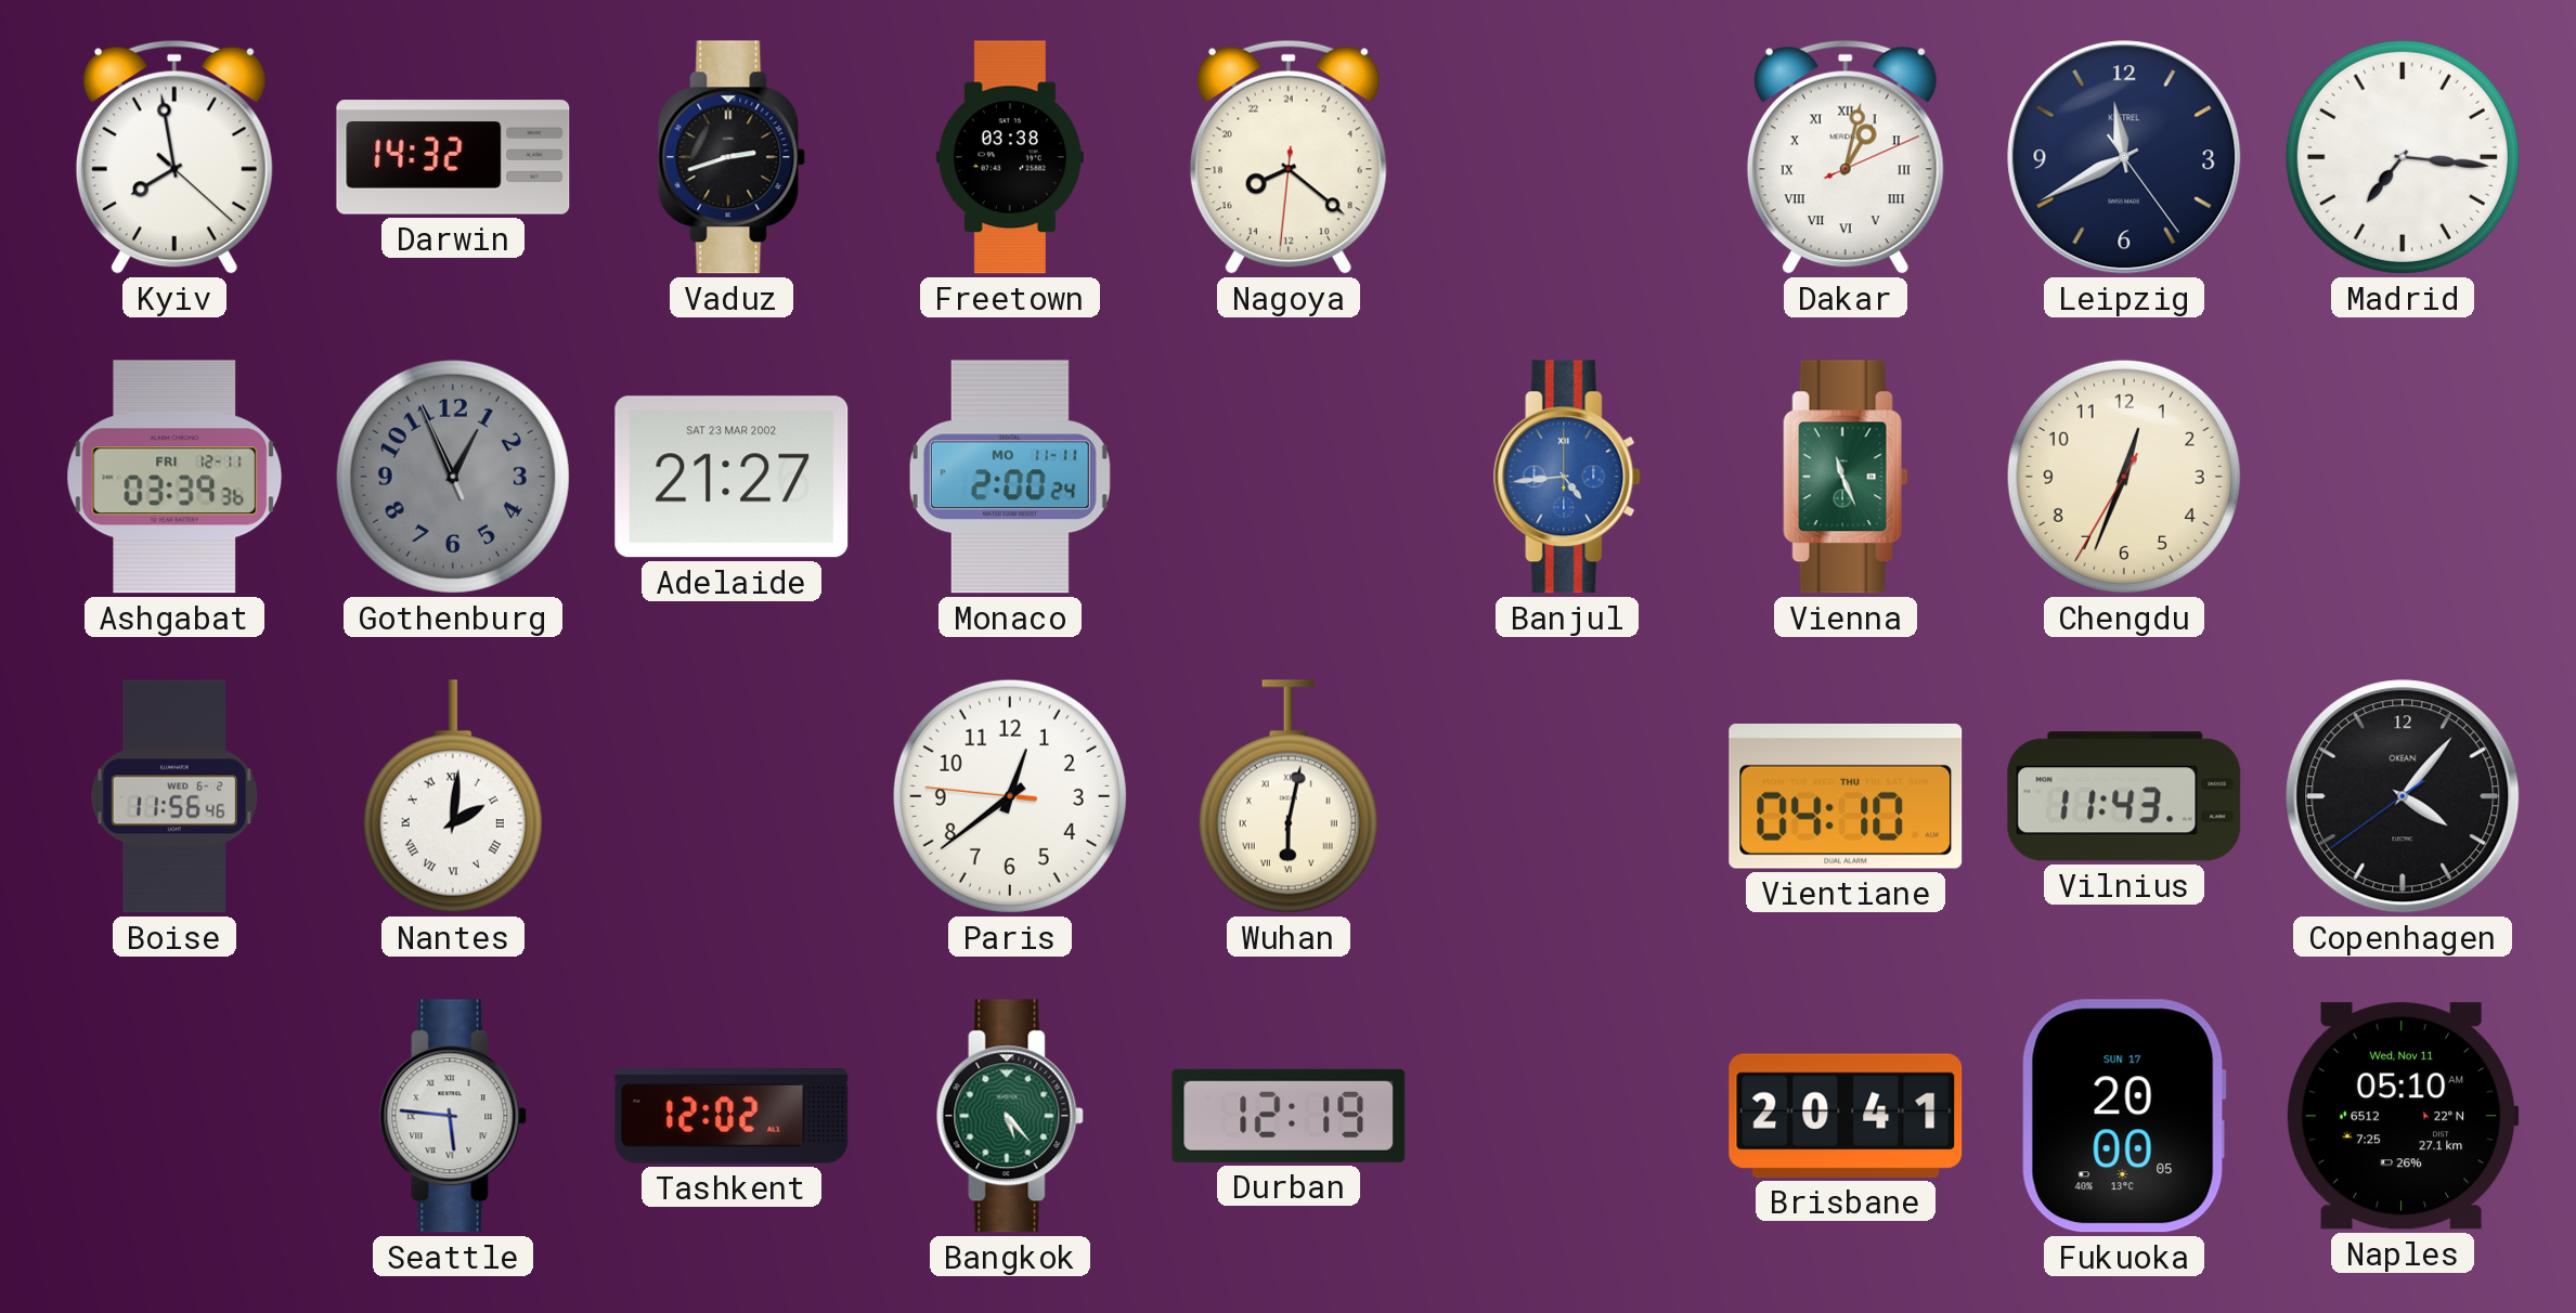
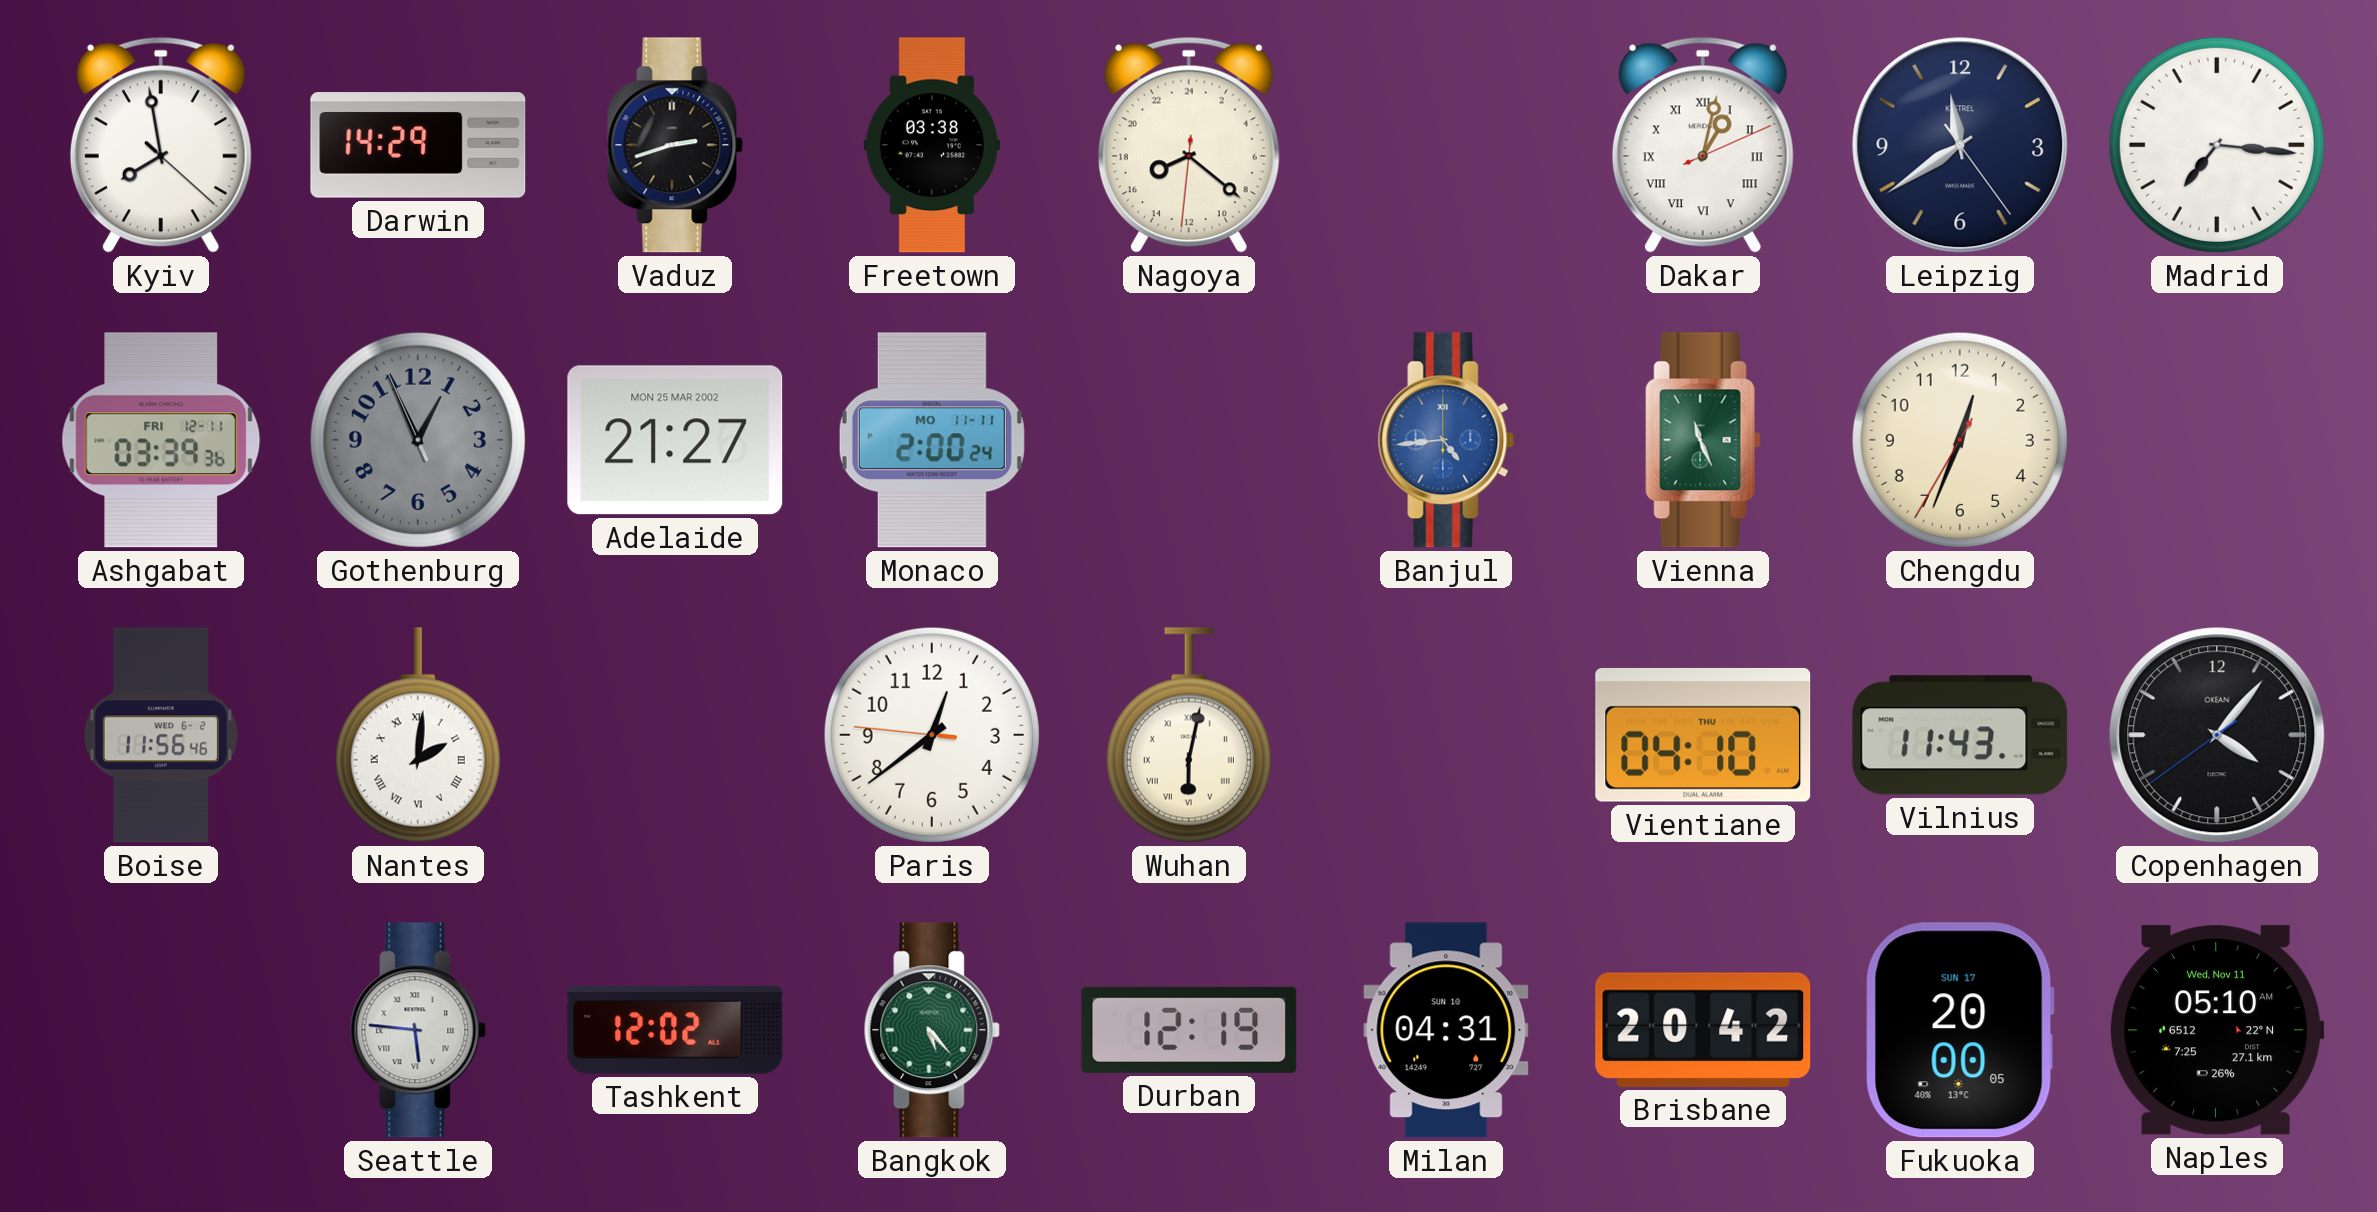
Darwin: 14:32 -> 14:29
Leipzig: 11:40 -> 11:39
Adelaide date: SAT 23 MAR 2002 -> MON 25 MAR 2002
Milan: none -> 04:31
Brisbane: 20:41 -> 20:42
